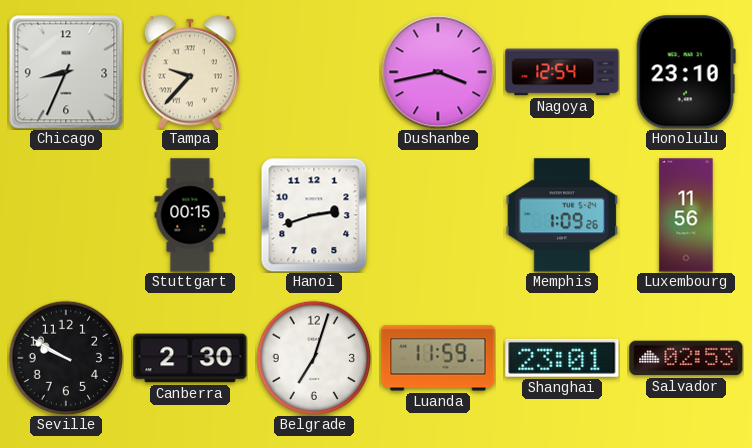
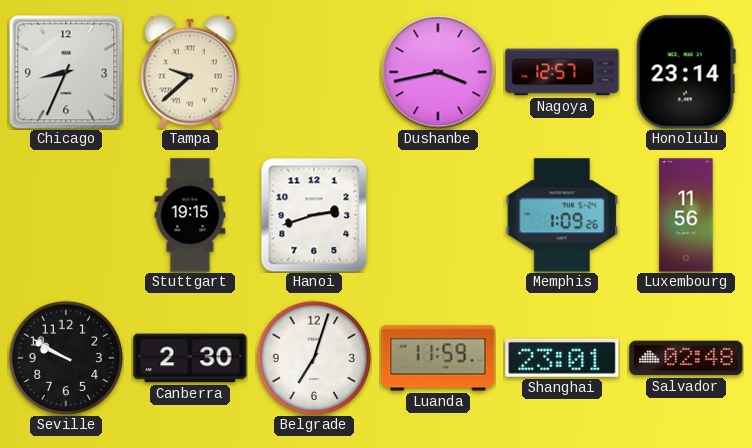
Tampa: 9:37 -> 9:38
Nagoya: 12:54 -> 12:57
Honolulu: 23:10 -> 23:14
Stuttgart: 00:15 -> 19:15
Salvador: 02:53 -> 02:48
